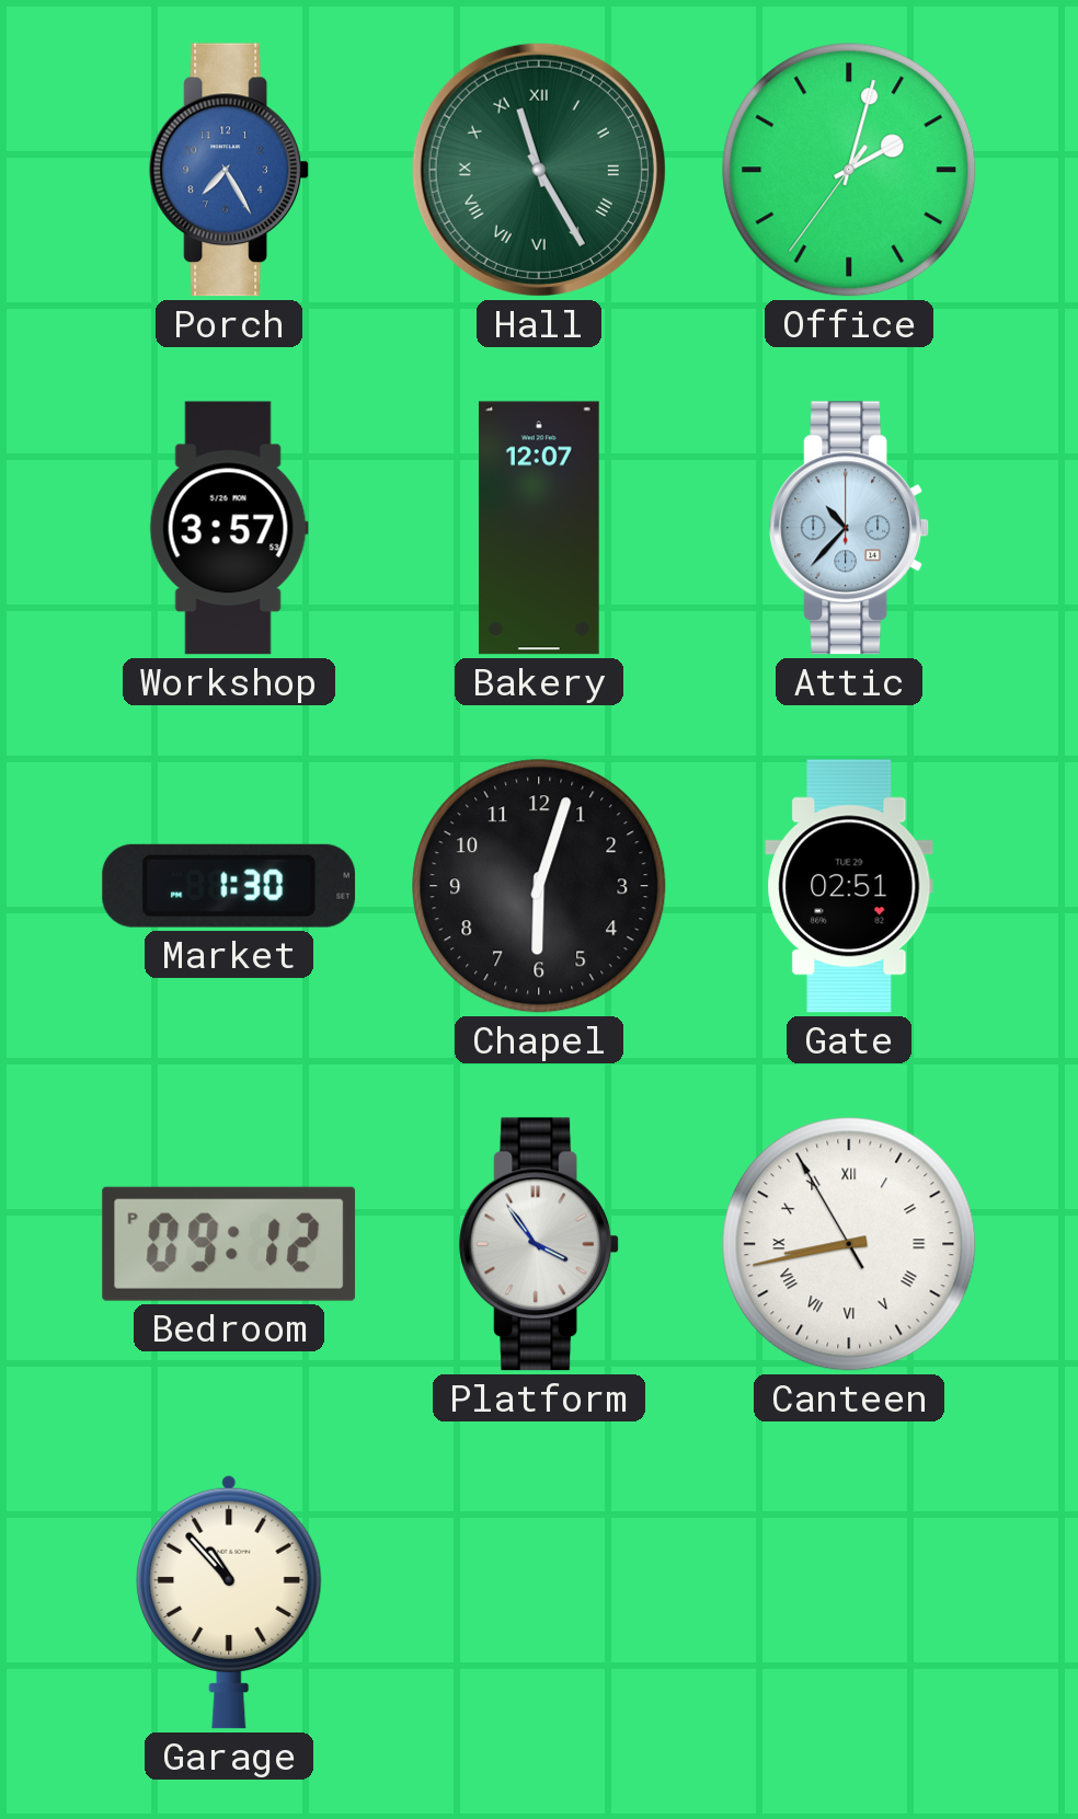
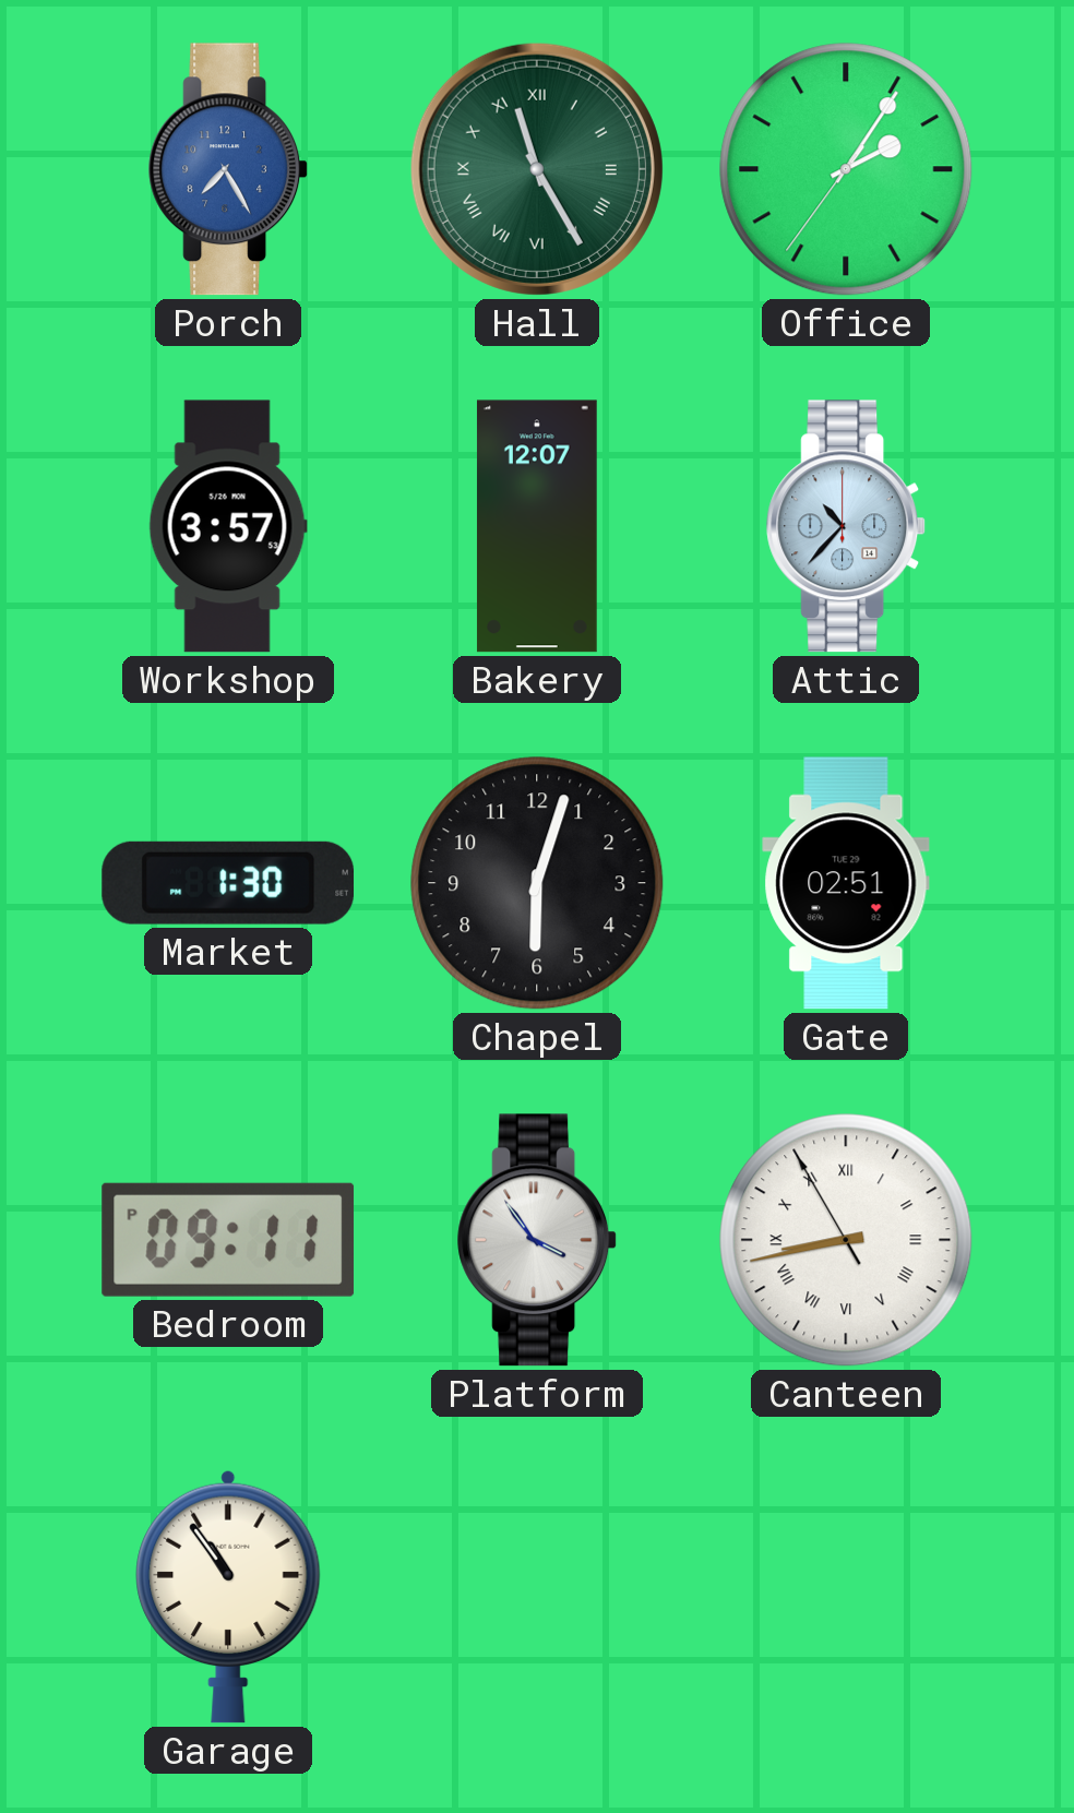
Office: 2:02 -> 2:05
Bedroom: 09:12 -> 09:11
Garage: 10:53 -> 10:54
